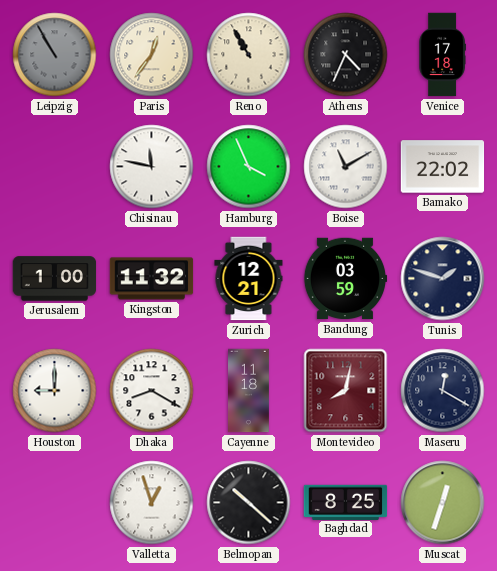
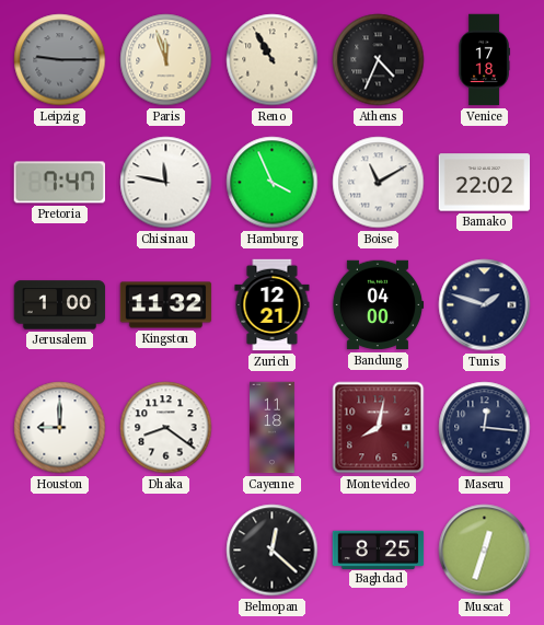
Leipzig: 10:55 -> 9:15
Paris: 12:36 -> 11:57
Pretoria: none -> 7:47
Bandung: 03:59 -> 04:00
Dhaka: 8:20 -> 8:21
Maseru: 12:20 -> 12:16
Valletta: 12:57 -> none
Belmopan: 10:22 -> 12:22
